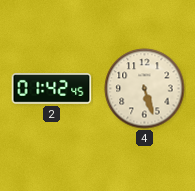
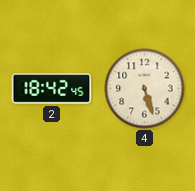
2: 01:42 -> 18:42
